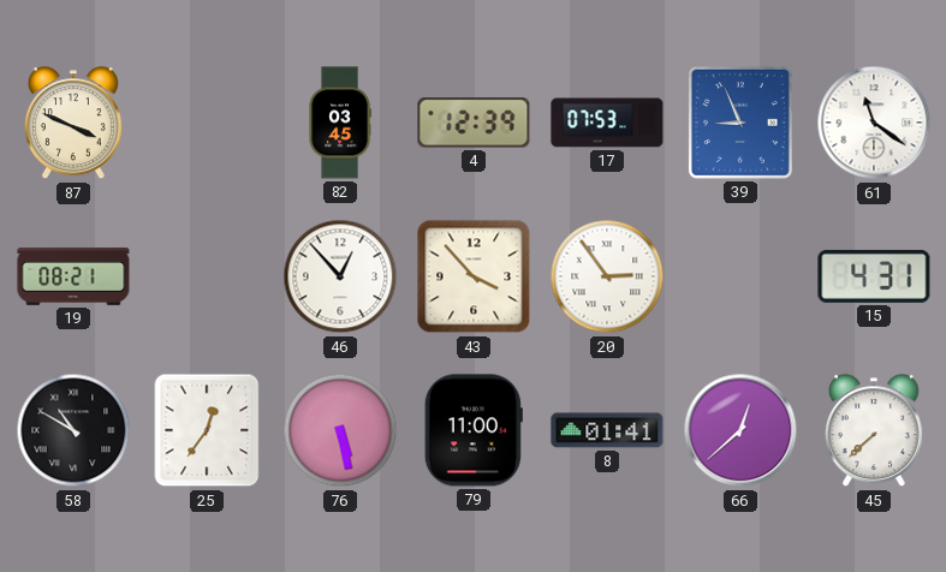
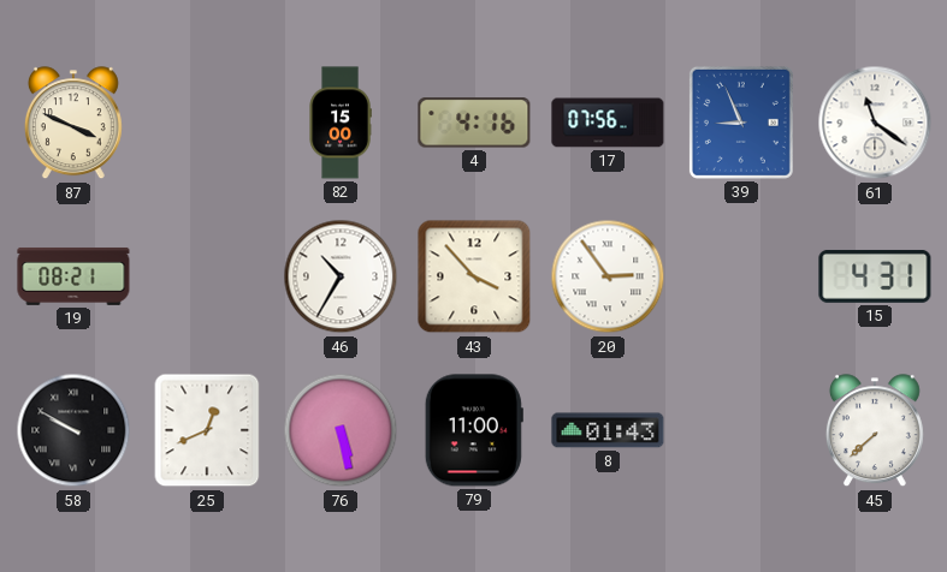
82: 03:45 -> 15:00
4: 12:39 -> 4:16
17: 07:53 -> 07:56
46: 12:53 -> 10:35
58: 10:50 -> 9:50
25: 12:36 -> 12:41
8: 01:41 -> 01:43
66: 12:38 -> none
